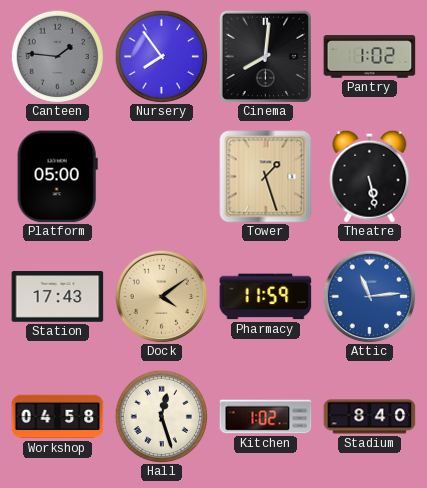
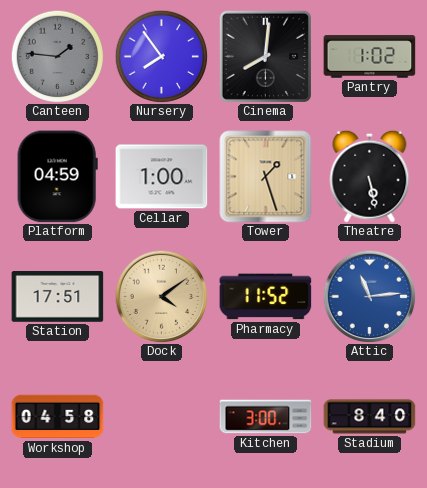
Platform: 05:00 -> 04:59
Cellar: none -> 1:00
Station: 17:43 -> 17:51
Pharmacy: 11:59 -> 11:52
Hall: 12:27 -> none
Kitchen: 1:02 -> 3:00
